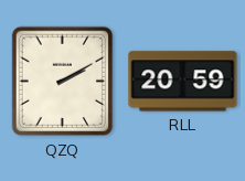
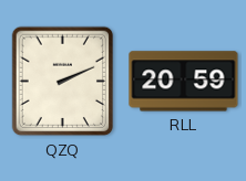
QZQ: 2:10 -> 2:11
